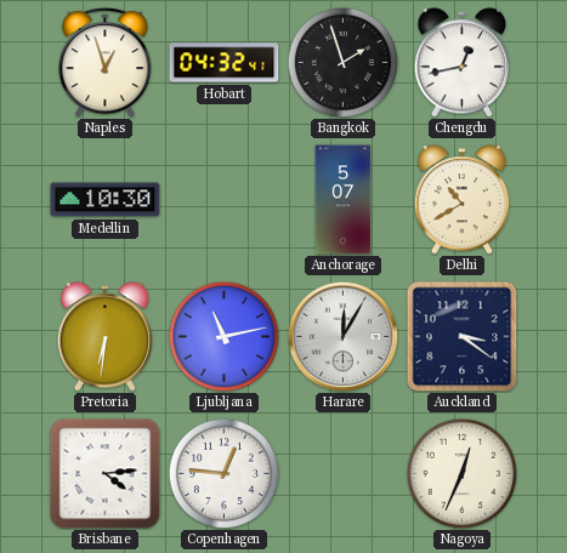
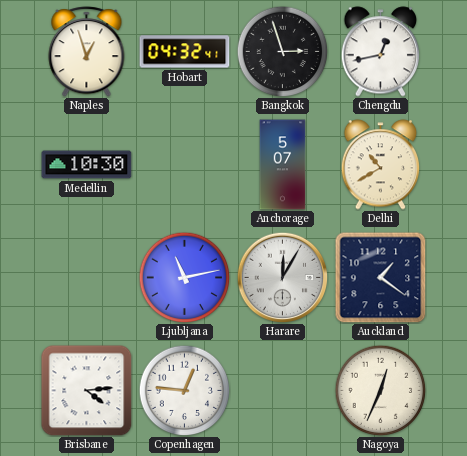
Bangkok: 1:57 -> 2:57
Pretoria: 6:31 -> none
Auckland: 3:21 -> 1:21
